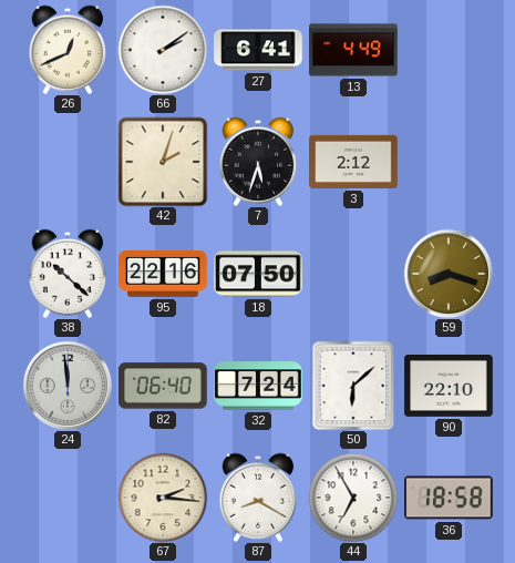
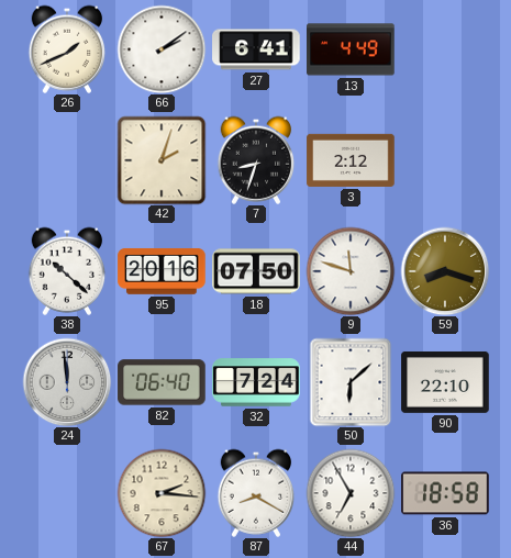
26: 12:41 -> 1:41
7: 5:33 -> 8:33
95: 22:16 -> 20:16
9: none -> 11:48
